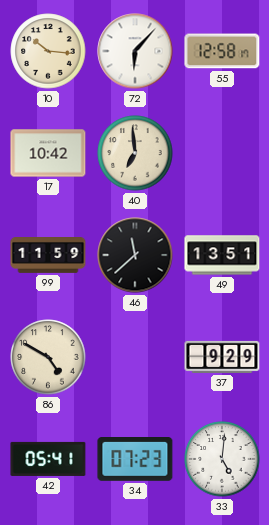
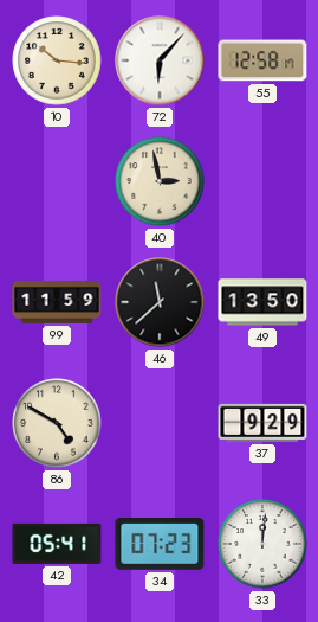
17: 10:42 -> none
40: 6:59 -> 2:58
49: 13:51 -> 13:50
33: 5:01 -> 12:01
